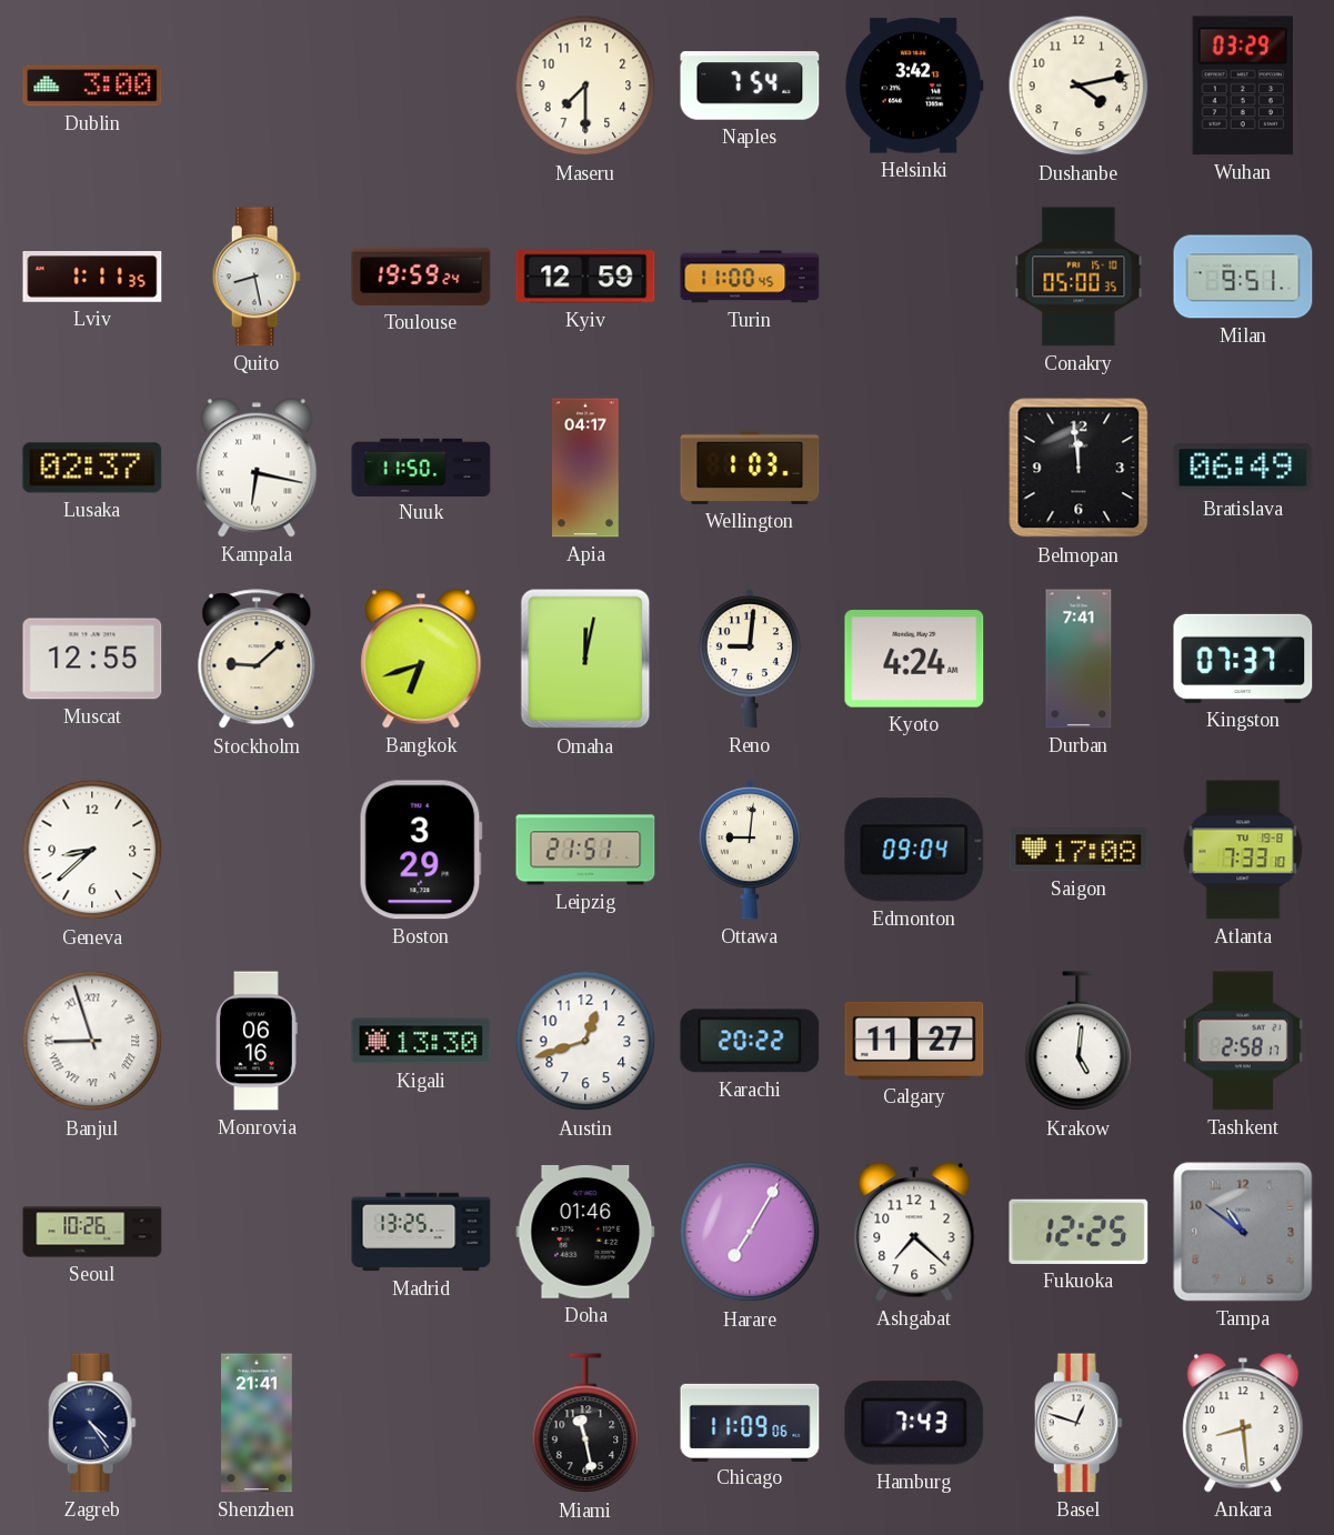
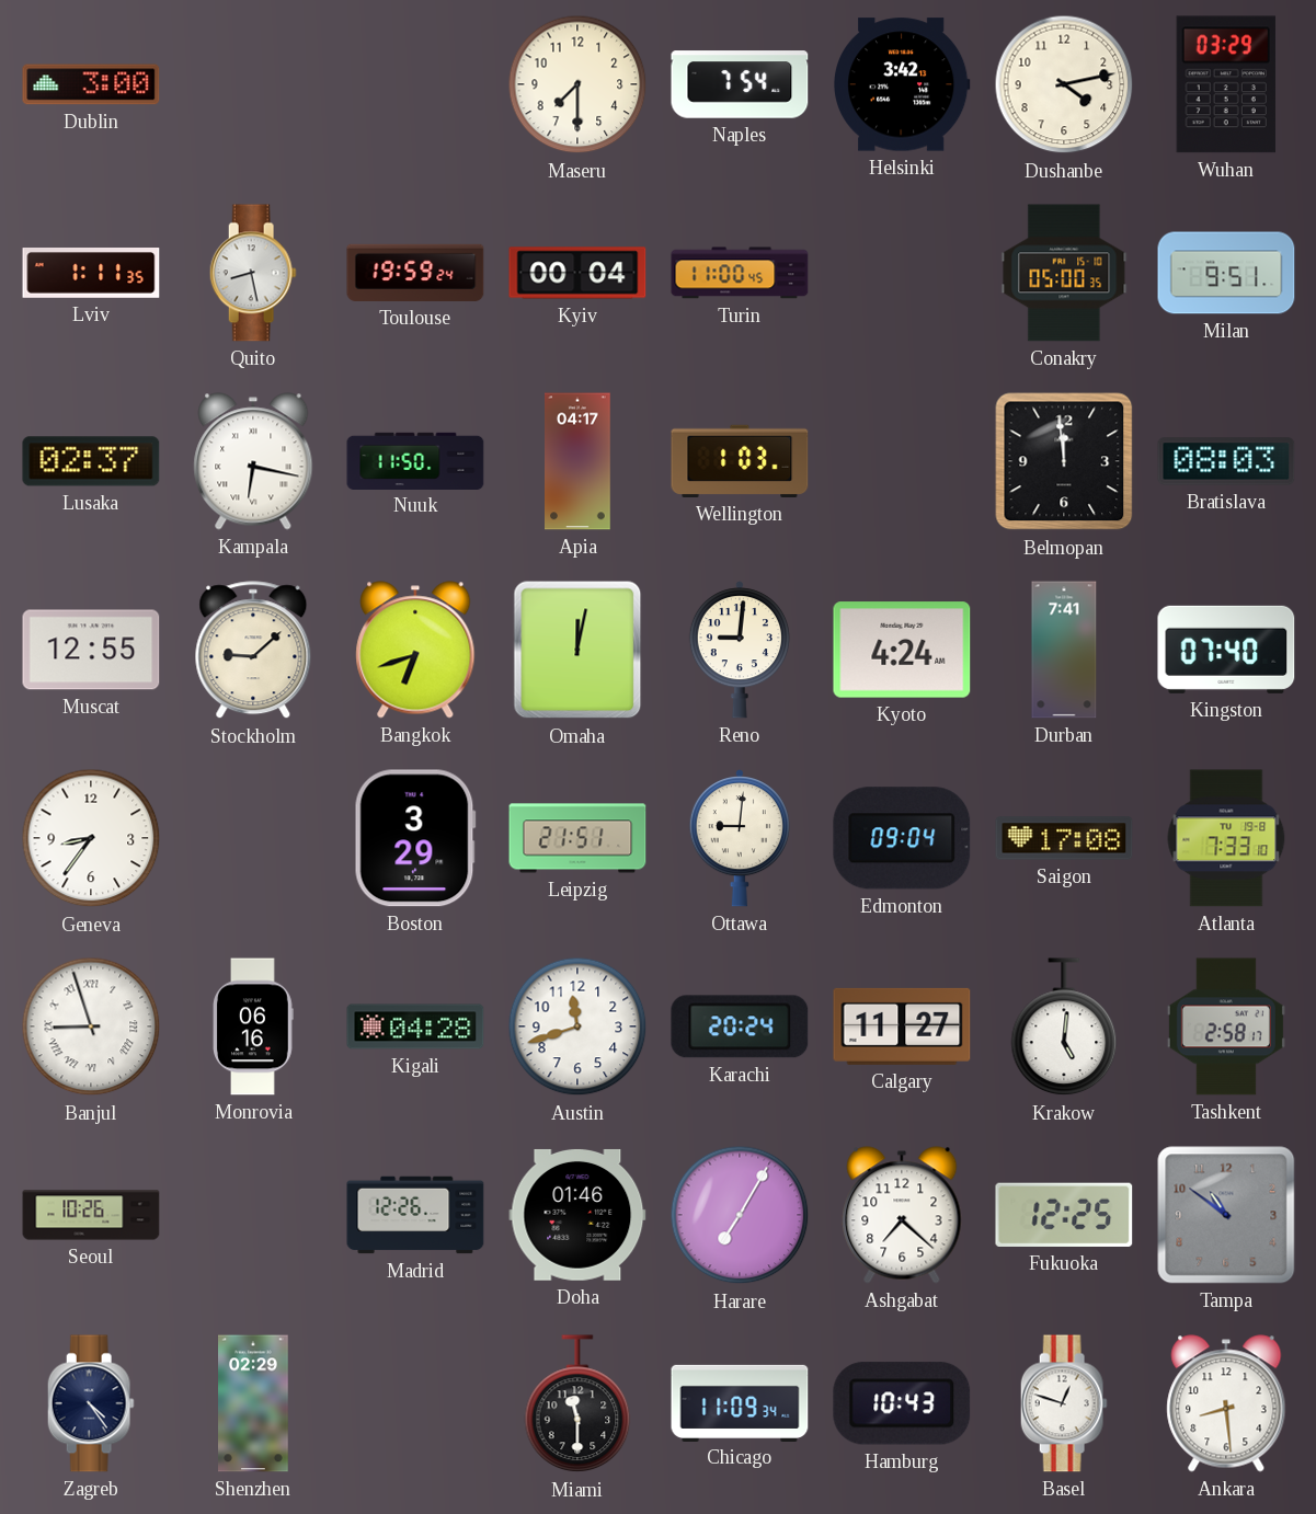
Kyiv: 12:59 -> 00:04
Bratislava: 06:49 -> 08:03
Kingston: 07:37 -> 07:40
Geneva: 8:38 -> 8:36
Kigali: 13:30 -> 04:28
Austin: 12:42 -> 11:42
Karachi: 20:22 -> 20:24
Madrid: 13:25 -> 12:26
Shenzhen: 21:41 -> 02:29
Miami: 11:28 -> 11:30
Chicago: 11:09:06 -> 11:09:34
Hamburg: 7:43 -> 10:43
